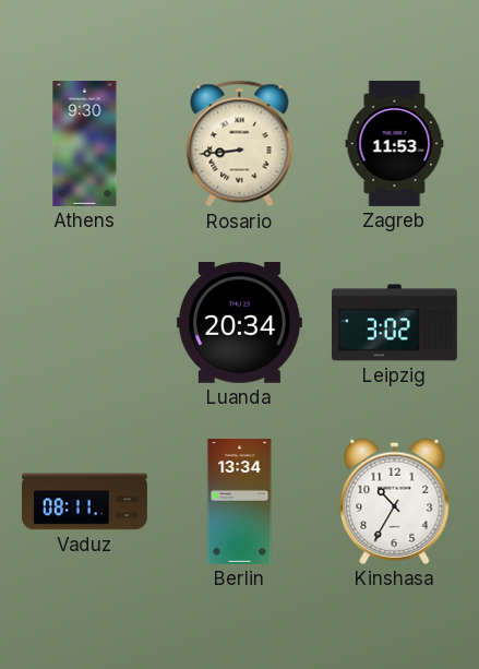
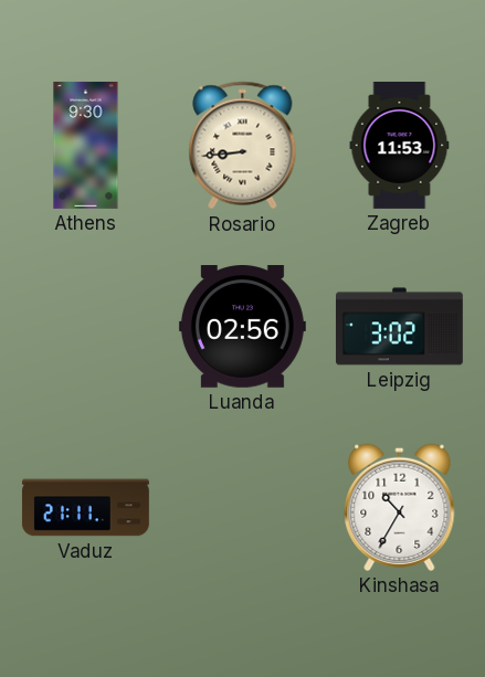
Luanda: 20:34 -> 02:56
Vaduz: 08:11 -> 21:11
Berlin: 13:34 -> none
